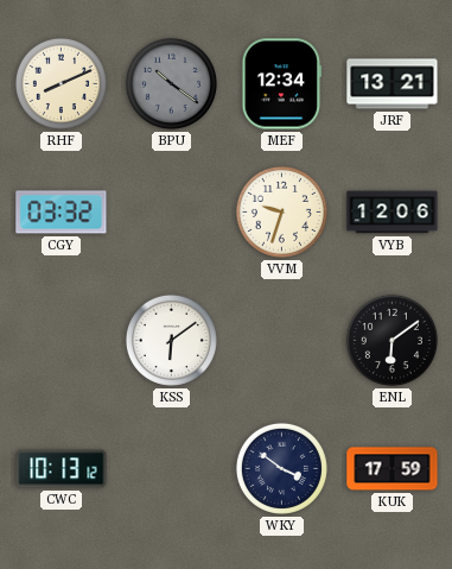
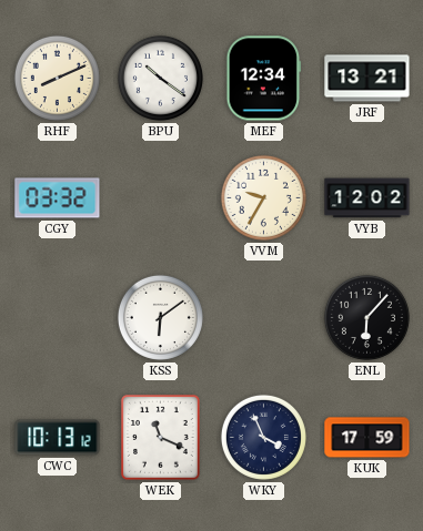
BPU dial: grey -> white
VVM: 9:33 -> 9:35
VYB: 12:06 -> 12:02
ENL: 6:09 -> 6:07
WEK: none -> 11:19
WKY: 3:51 -> 3:56
